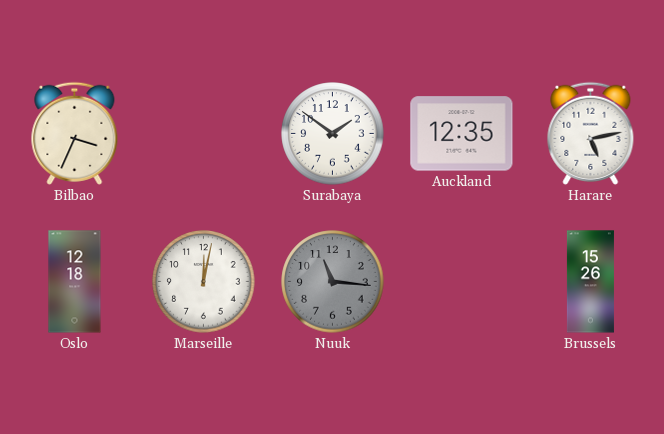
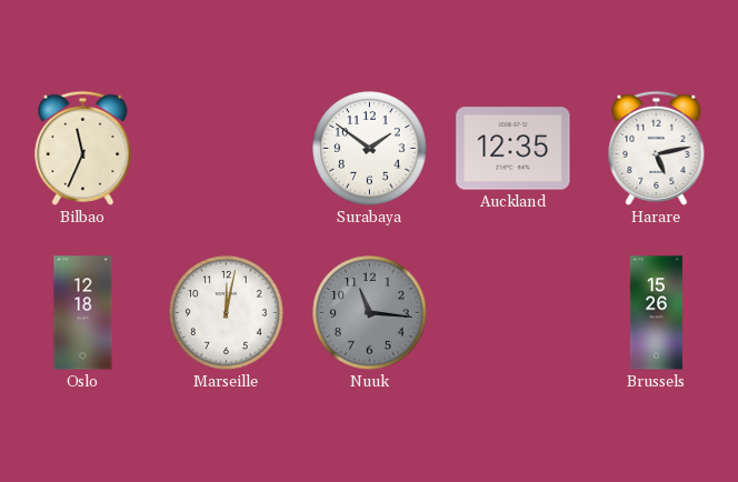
Bilbao: 3:34 -> 11:34
